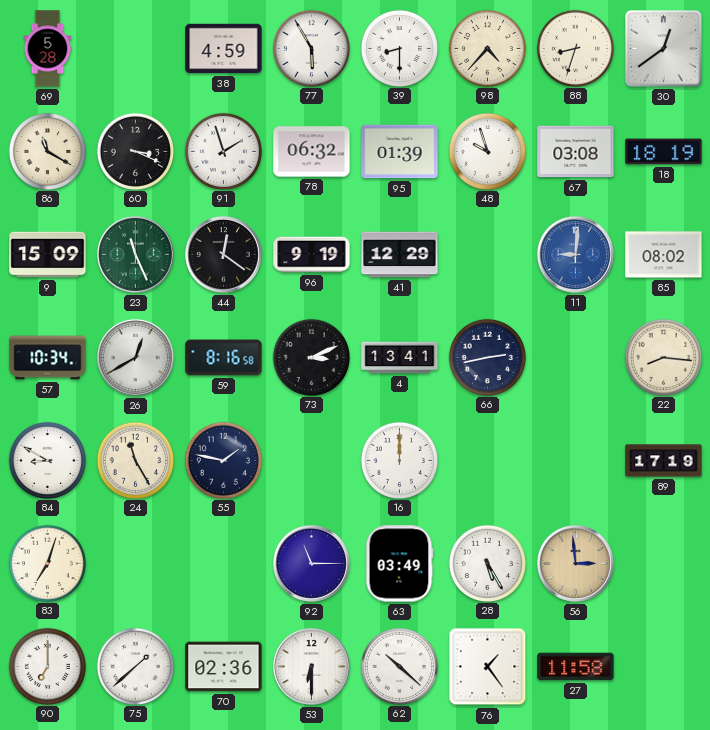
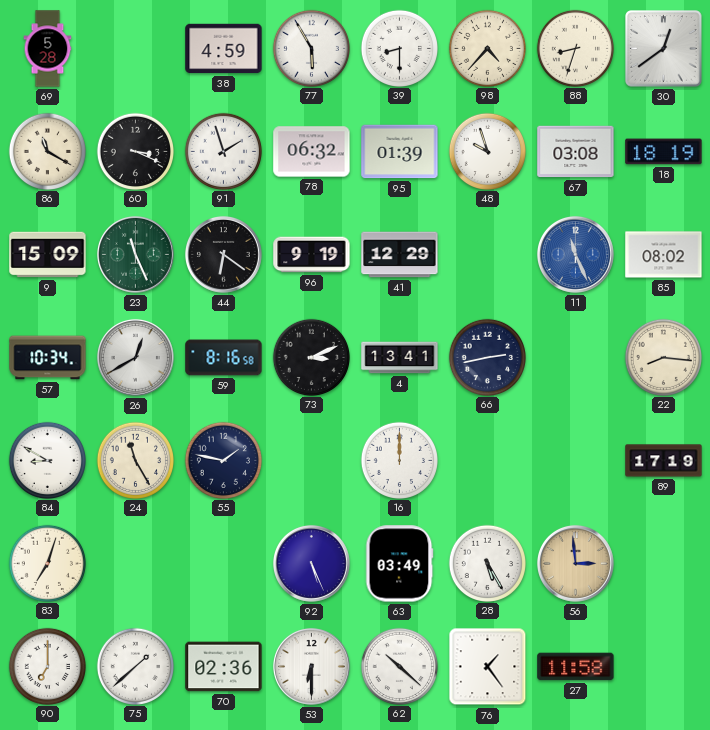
44: 12:21 -> 6:21
11: 9:01 -> 11:26
92: 11:15 -> 5:26
